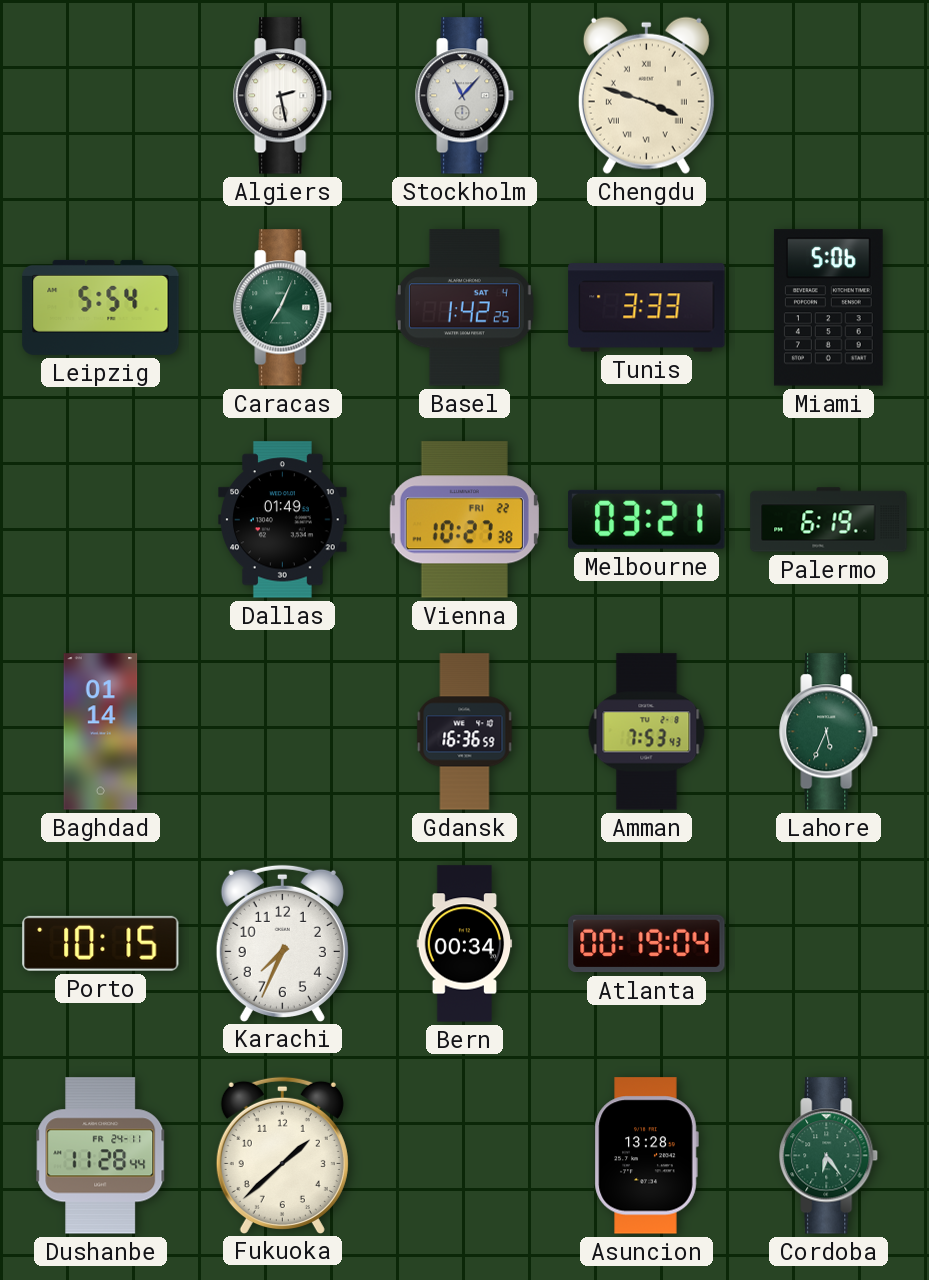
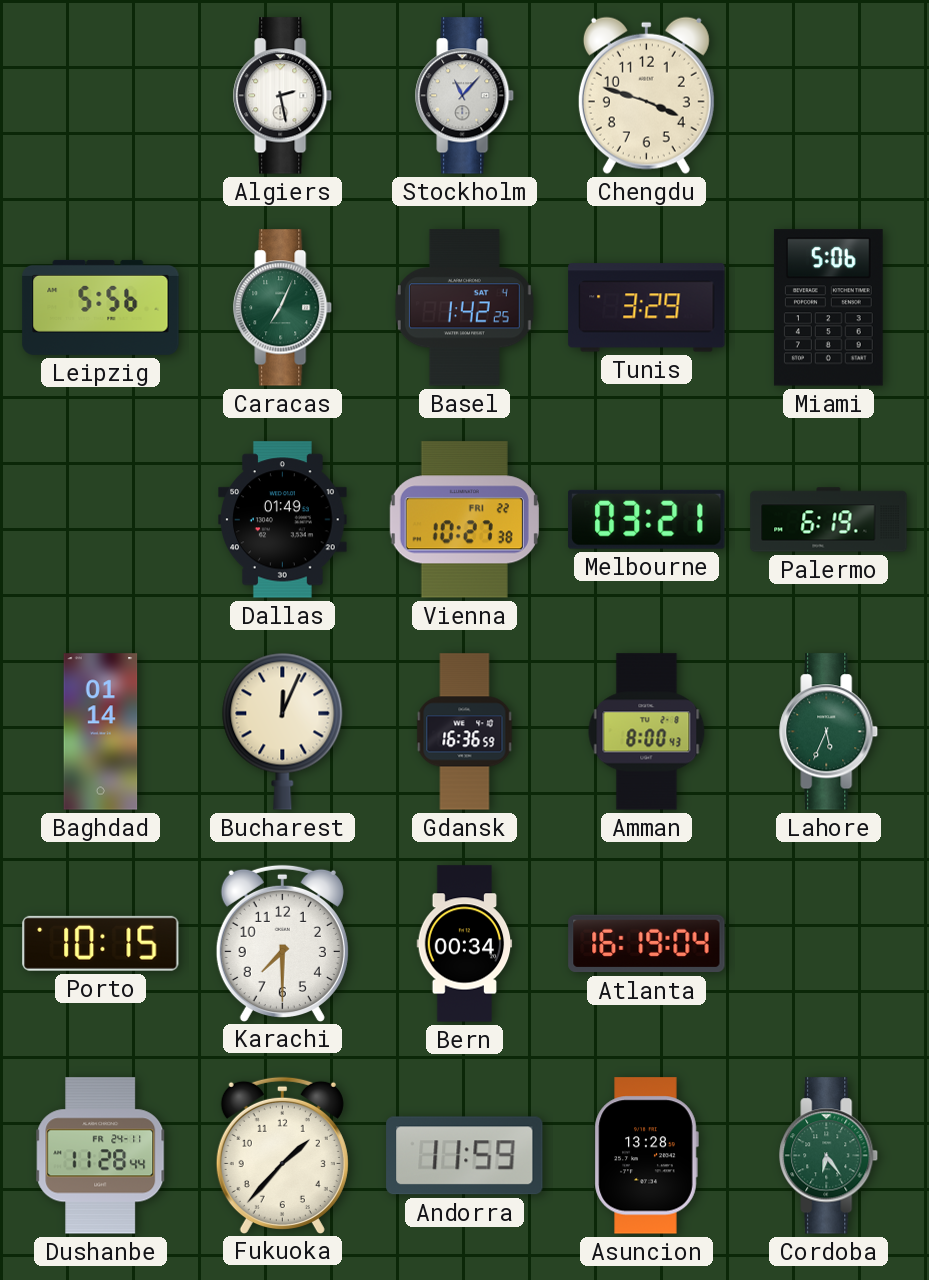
Chengdu numerals: Roman -> Arabic
Leipzig: 5:54 -> 5:56
Tunis: 3:33 -> 3:29
Bucharest: none -> 12:04
Amman: 7:53 -> 8:00
Karachi: 7:34 -> 7:30
Atlanta: 00:19 -> 16:19
Fukuoka: 1:38 -> 1:37
Andorra: none -> 11:59
